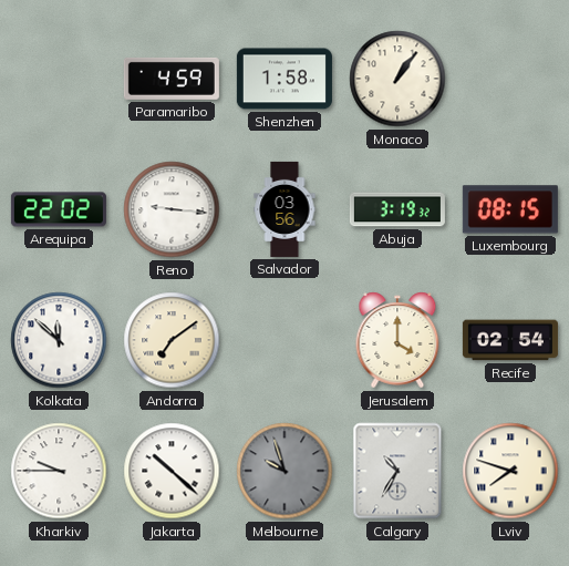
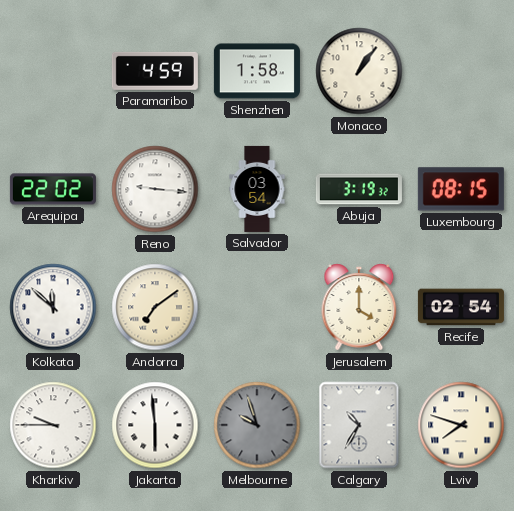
Salvador: 03:56 -> 03:54
Jakarta: 10:22 -> 5:59
